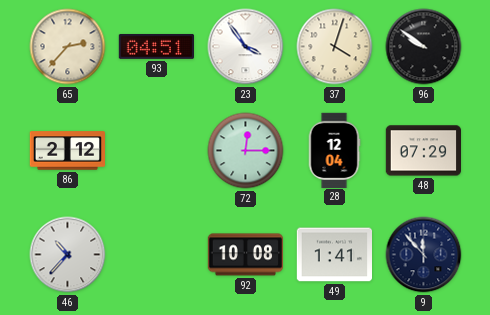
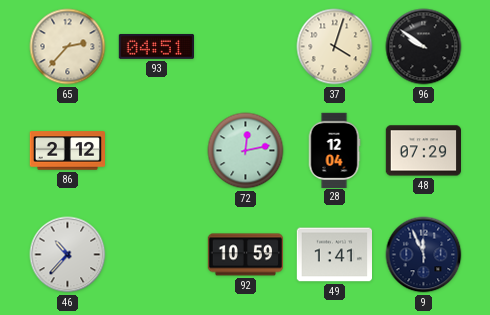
23: 3:54 -> none
72: 12:15 -> 12:13
92: 10:08 -> 10:59
9: 11:53 -> 11:56
